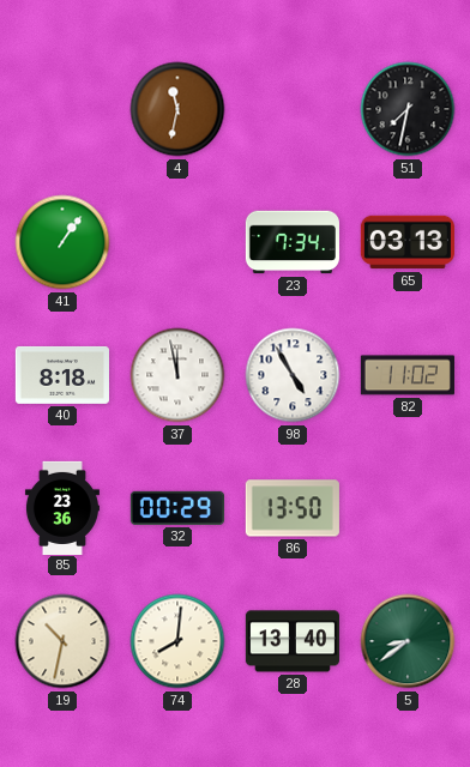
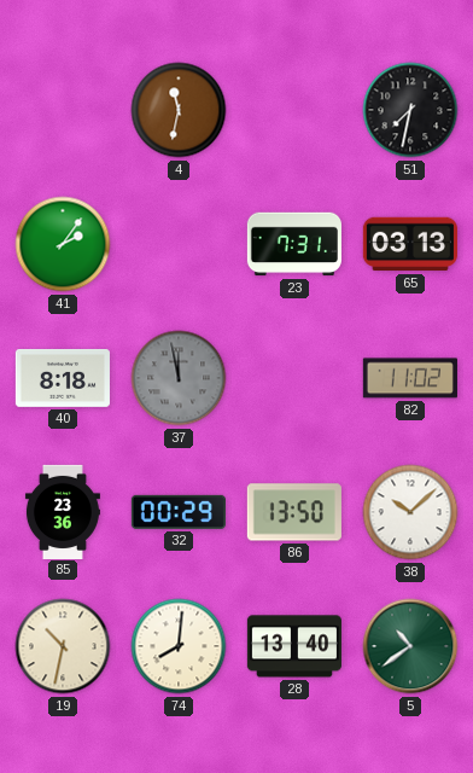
41: 1:06 -> 2:06
23: 7:34 -> 7:31
37 dial: white -> grey
98: 4:55 -> none
38: none -> 10:08
5: 8:39 -> 10:39
